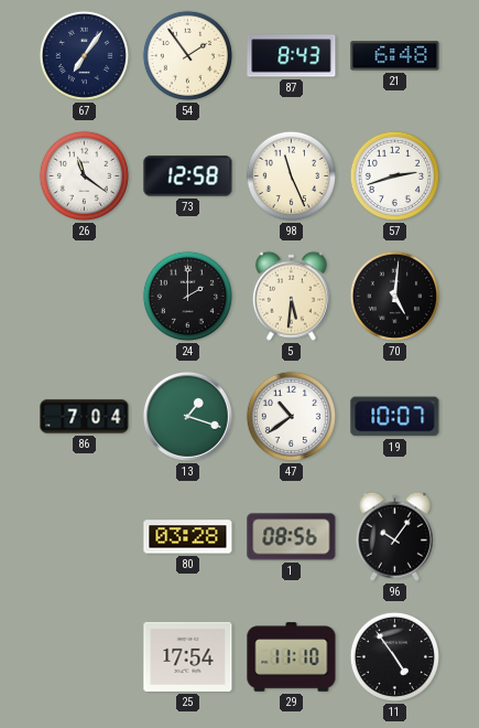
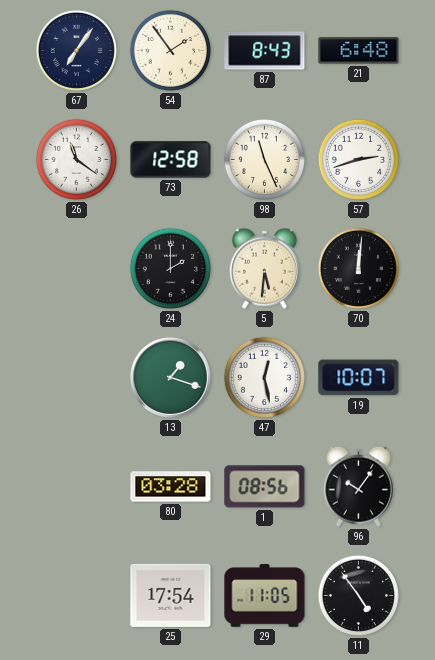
70: 5:01 -> 12:01
86: 7:04 -> none
47: 10:39 -> 12:28
29: 11:10 -> 11:05
